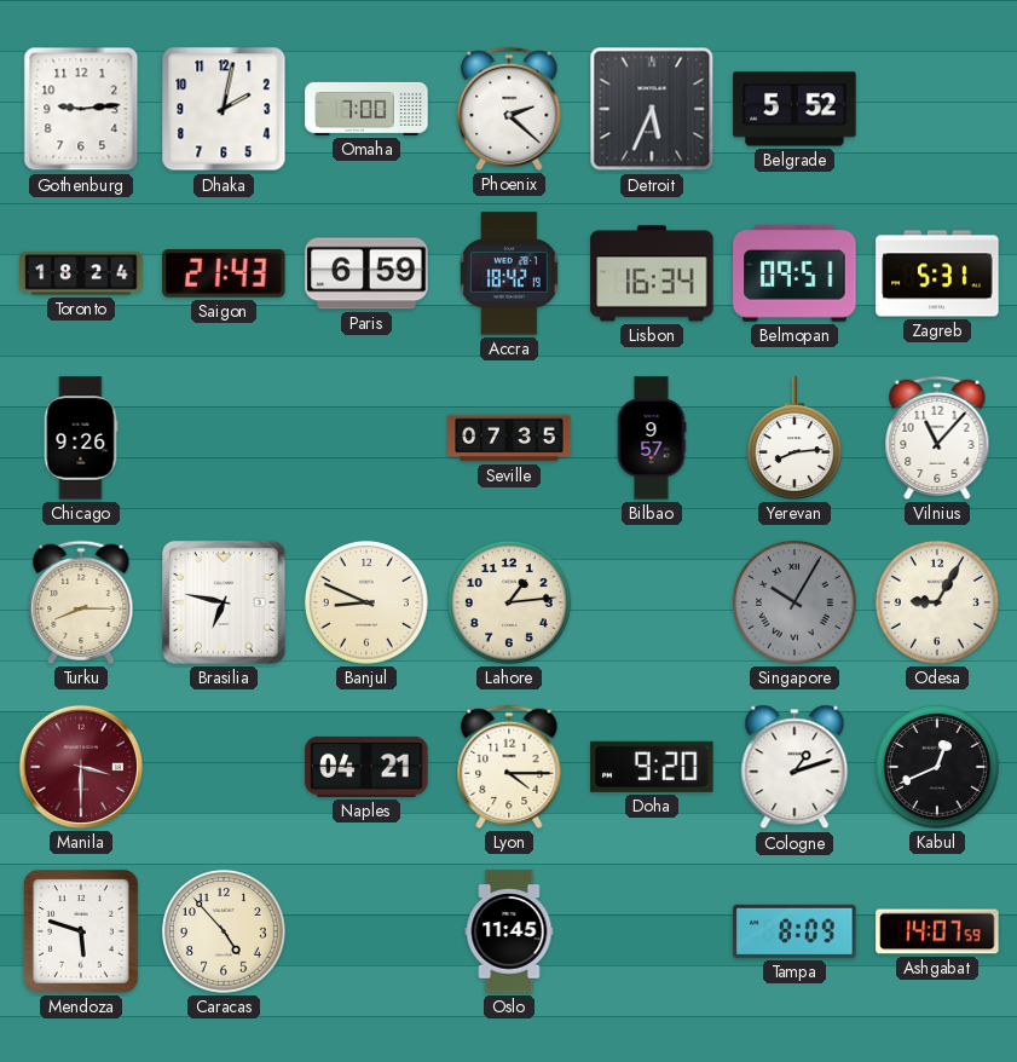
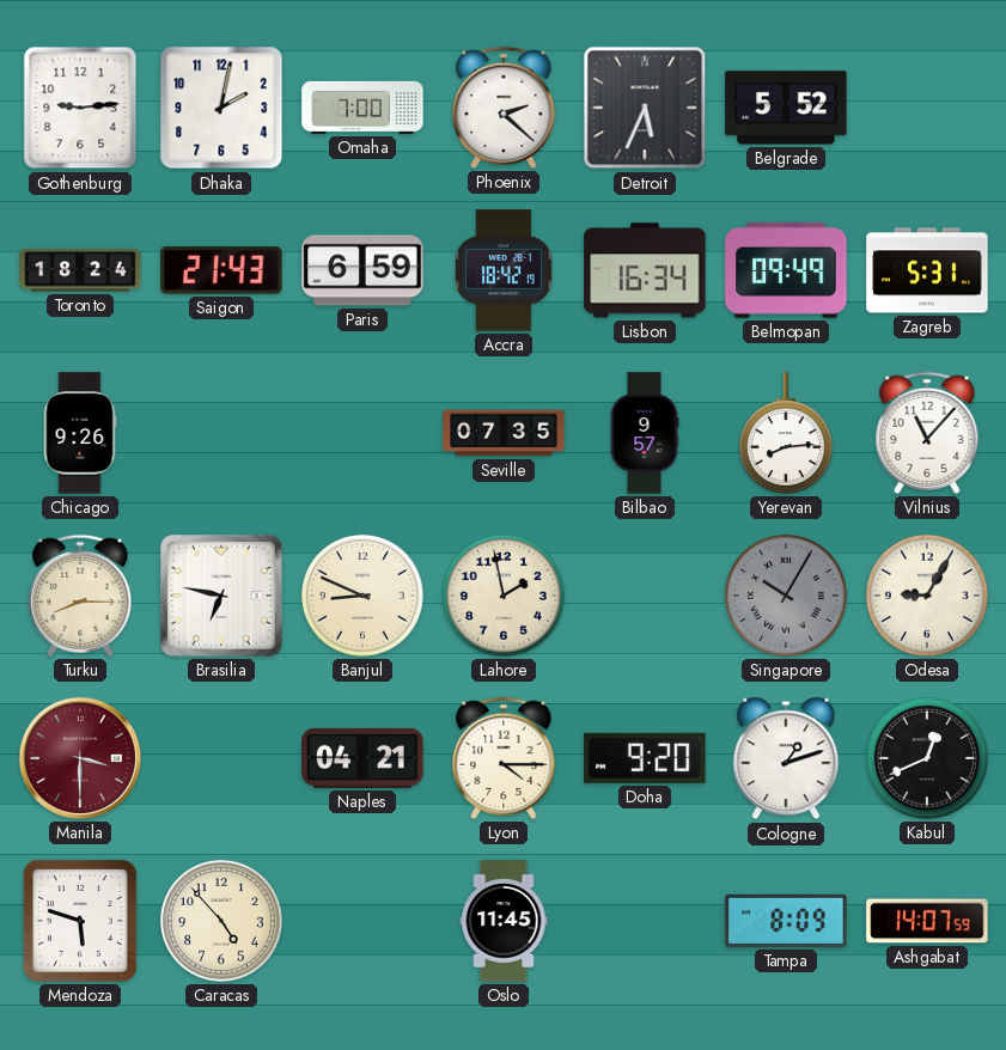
Belmopan: 09:51 -> 09:49
Lahore: 1:14 -> 1:58
